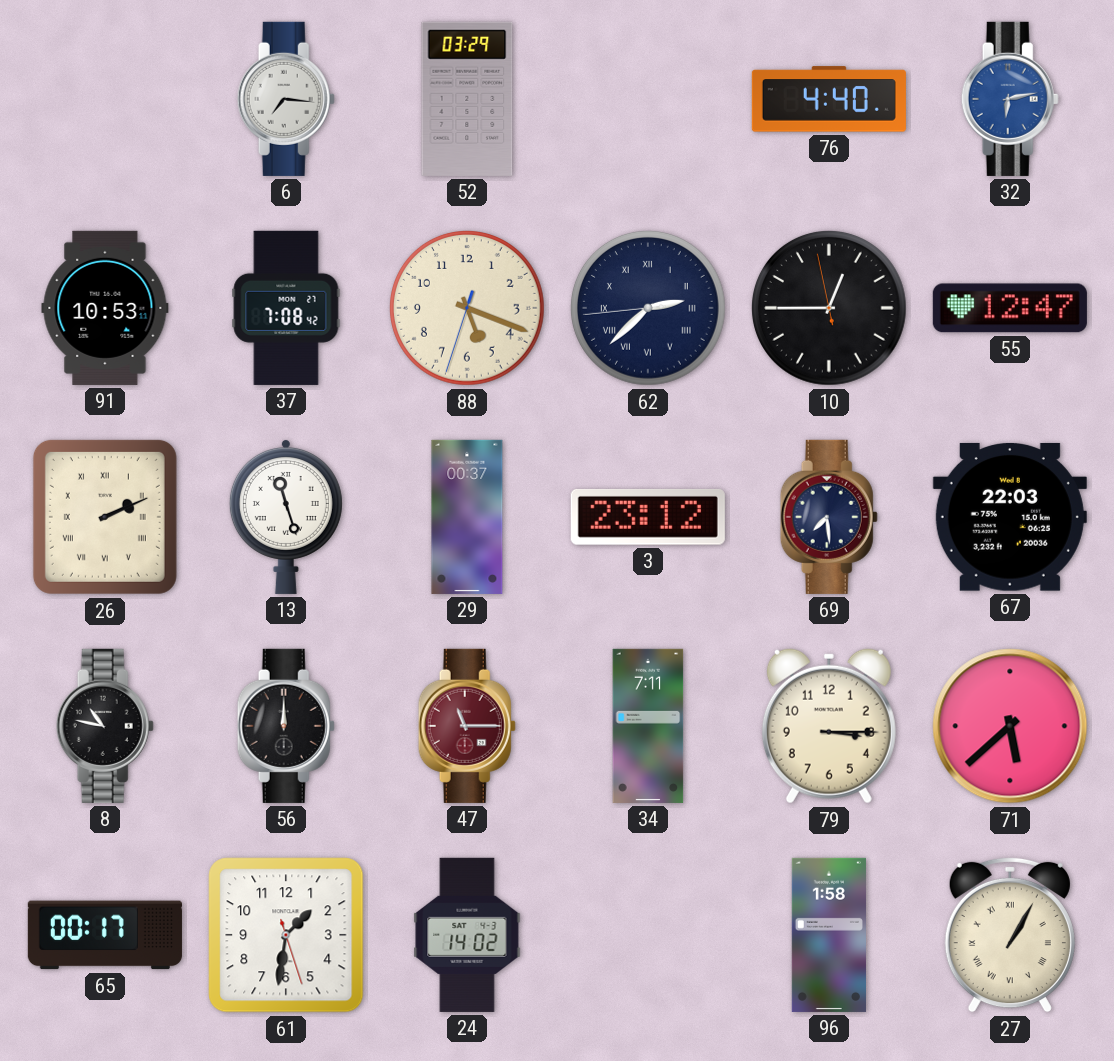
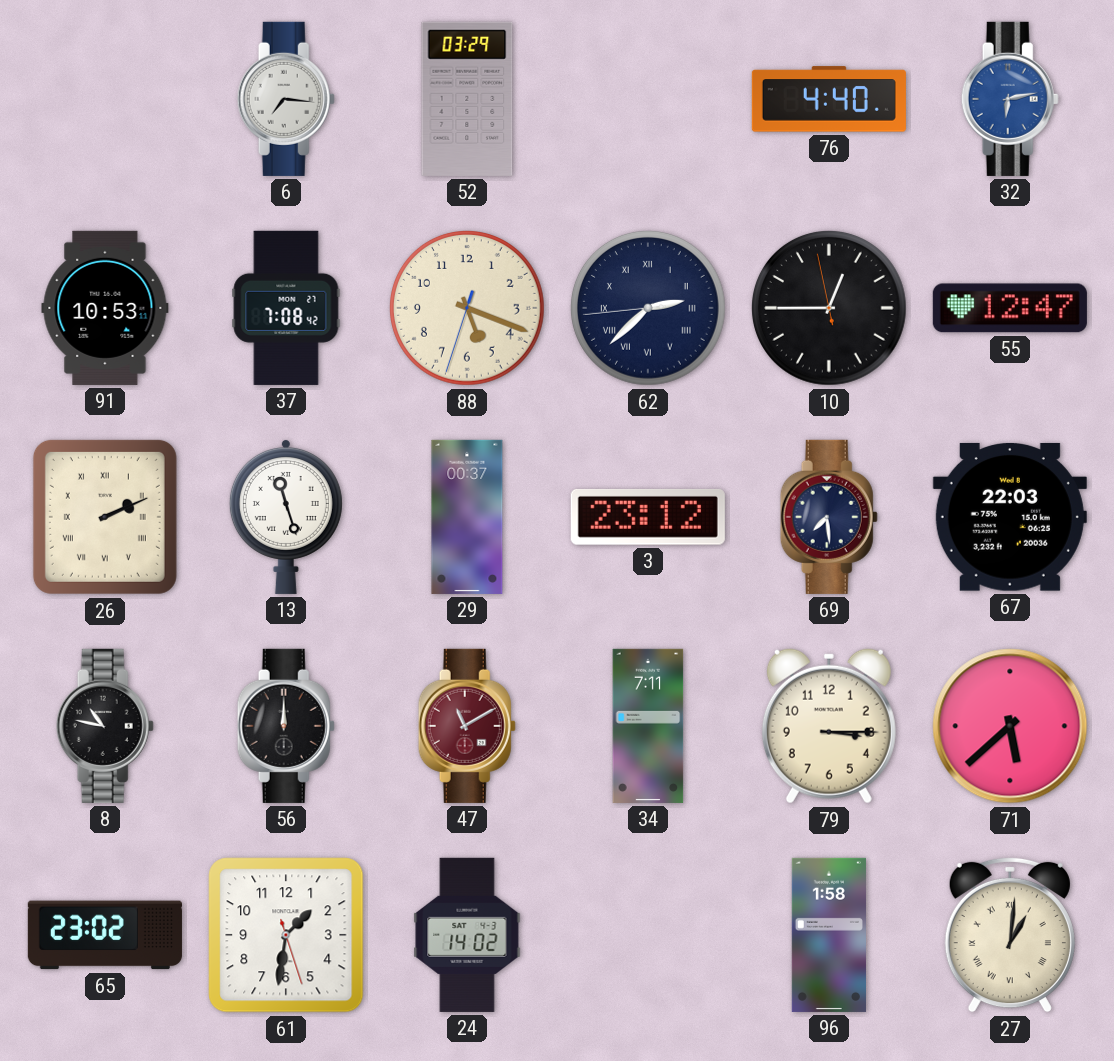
47: 11:15 -> 11:10
65: 00:17 -> 23:02
27: 1:05 -> 1:01
